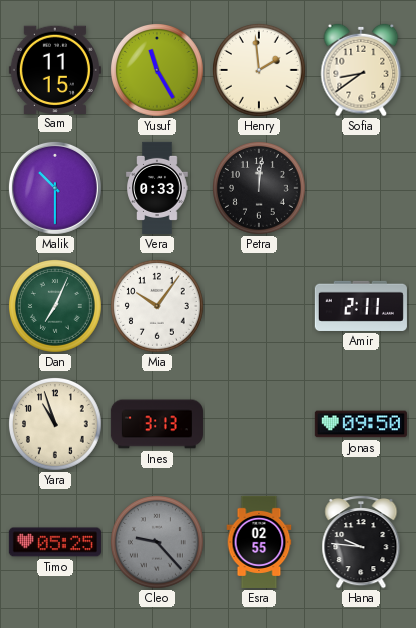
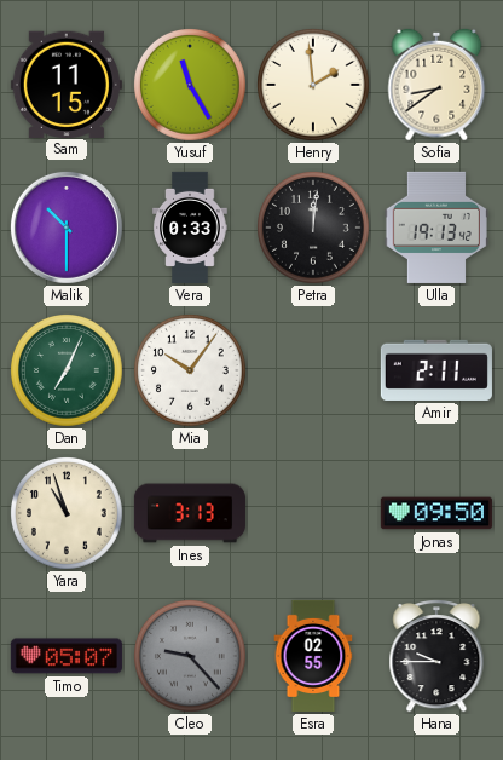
Ulla: none -> 19:13
Timo: 05:25 -> 05:07
Hana: 9:46 -> 9:45
